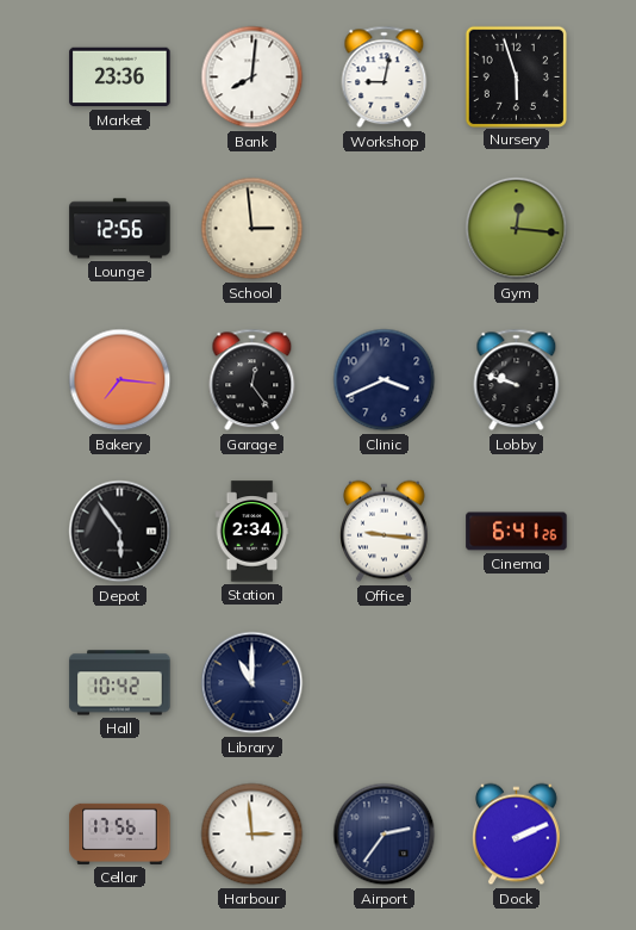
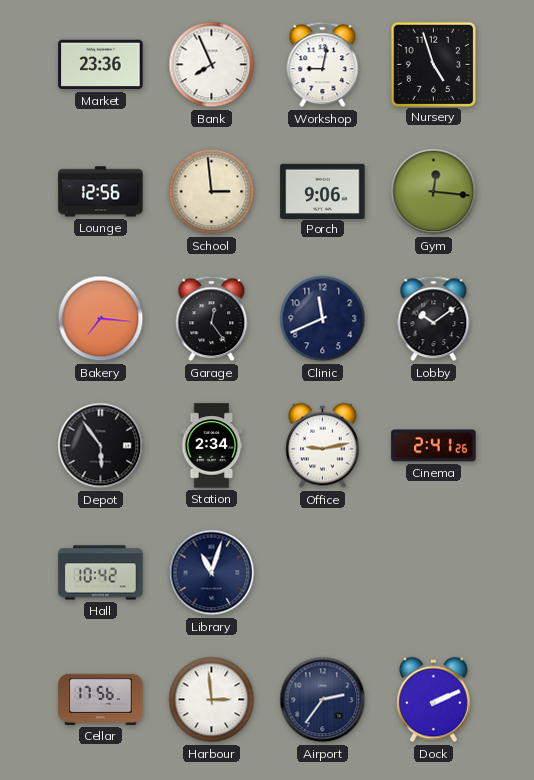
Bank: 8:01 -> 7:56
Nursery: 5:57 -> 4:57
Porch: none -> 9:06
Clinic: 3:41 -> 11:41
Lobby: 9:48 -> 10:09
Office: 9:16 -> 9:13
Cinema: 6:41 -> 2:41
Library: 11:00 -> 11:03
